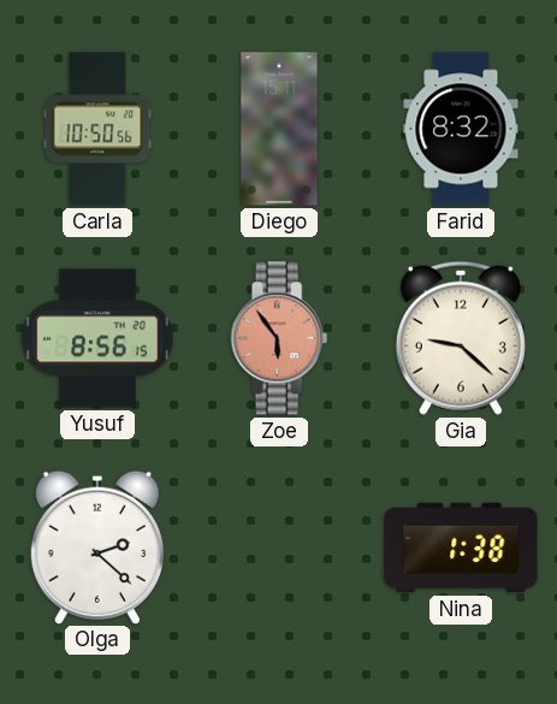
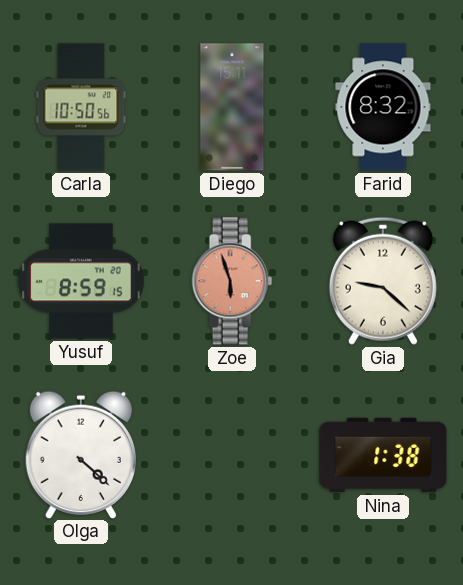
Yusuf: 8:56 -> 8:59
Zoe: 5:54 -> 5:57
Olga: 2:22 -> 4:22
